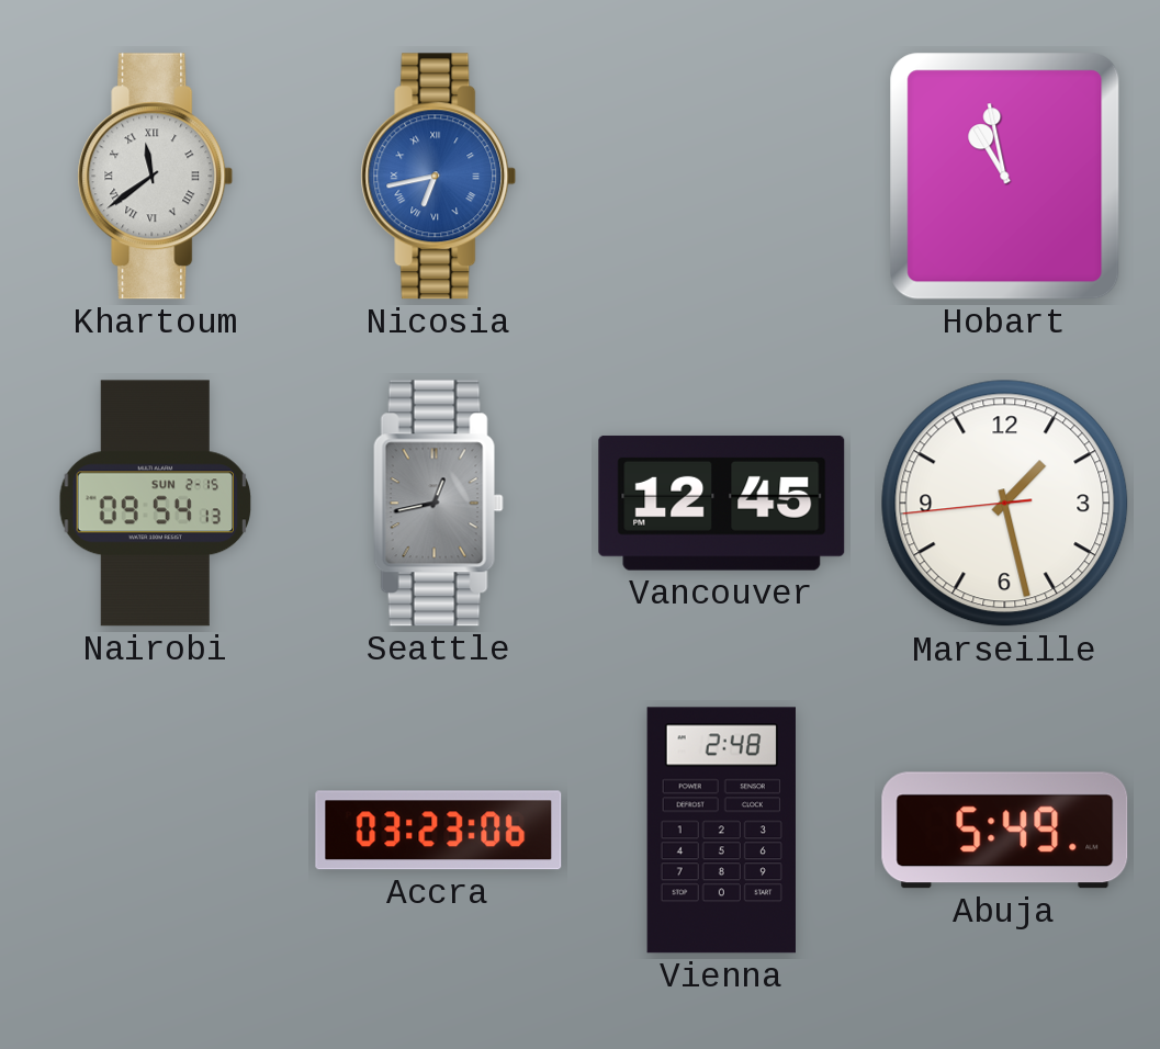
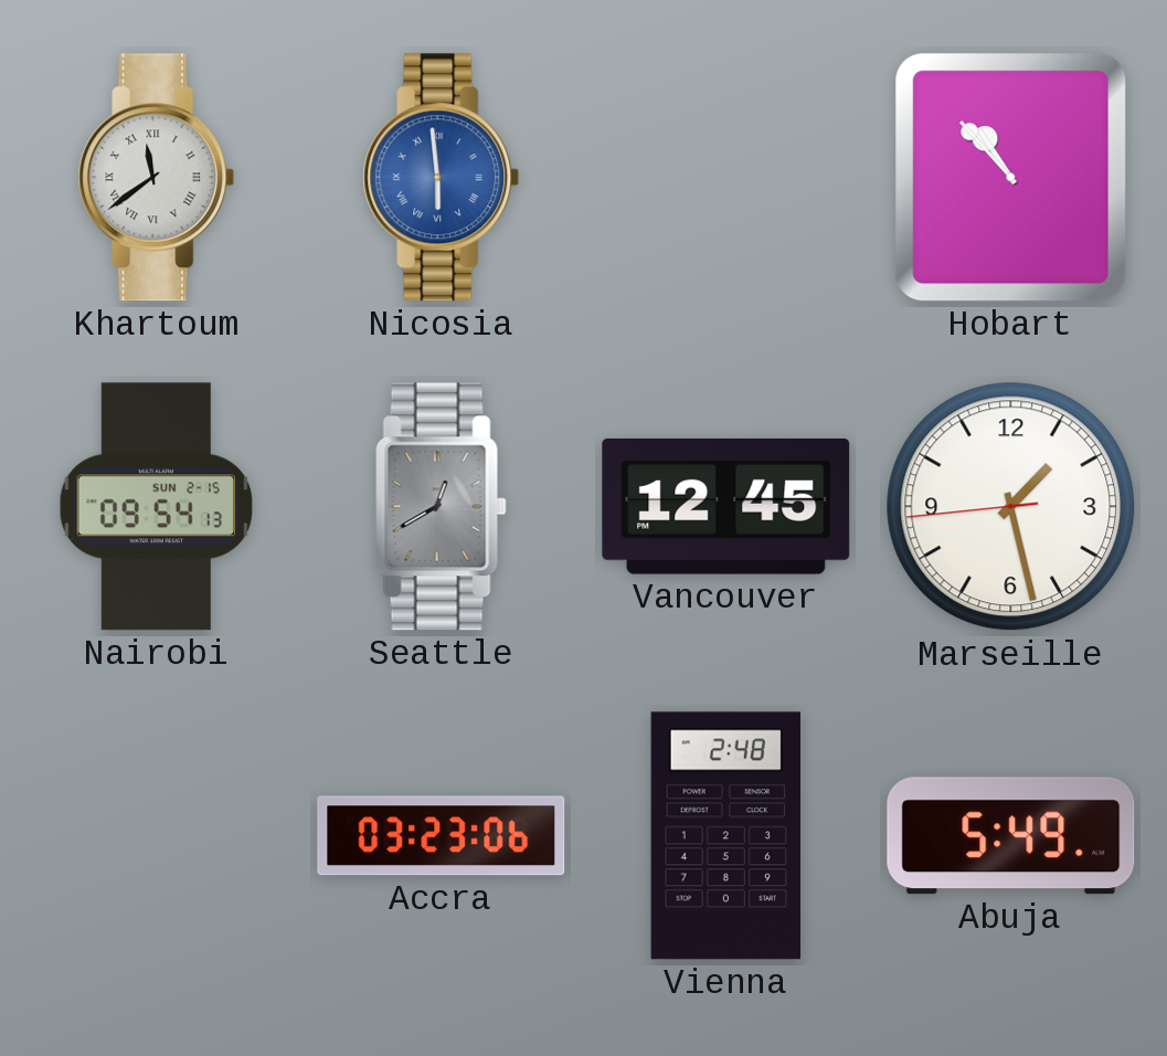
Nicosia: 6:43 -> 5:59
Hobart: 10:58 -> 10:53
Seattle: 12:43 -> 12:40
